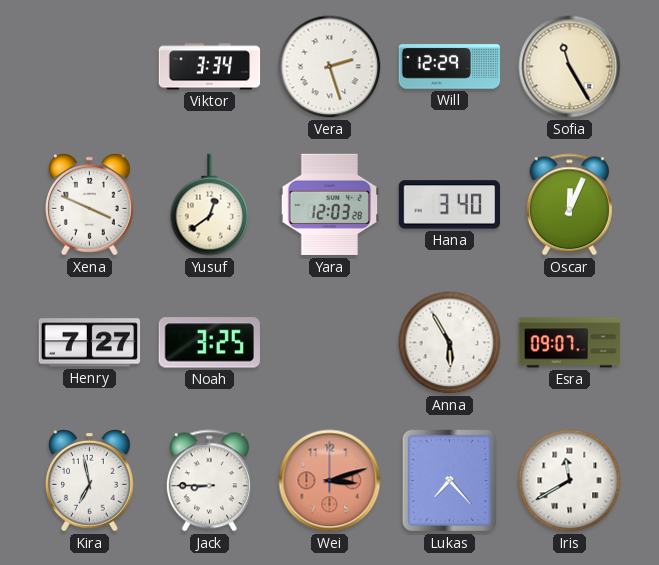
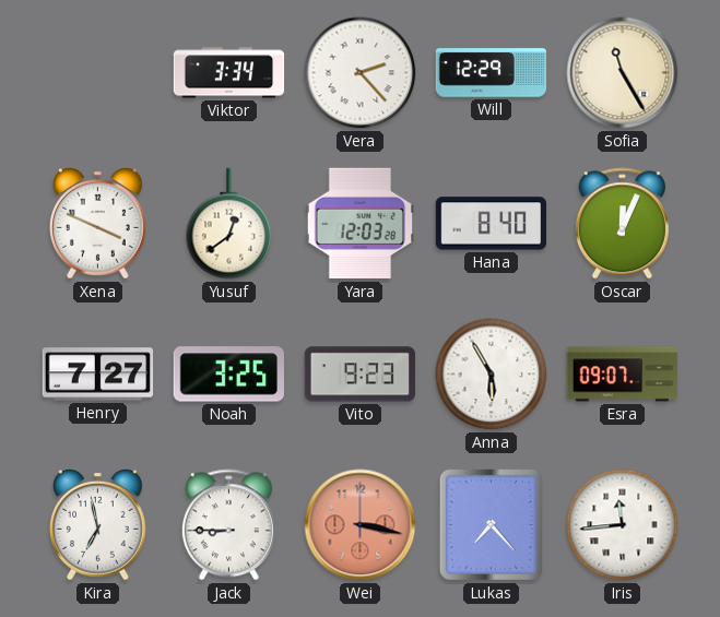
Vera: 2:27 -> 2:23
Hana: 3:40 -> 8:40
Vito: none -> 9:23
Wei: 3:12 -> 3:17
Iris: 11:40 -> 11:44
